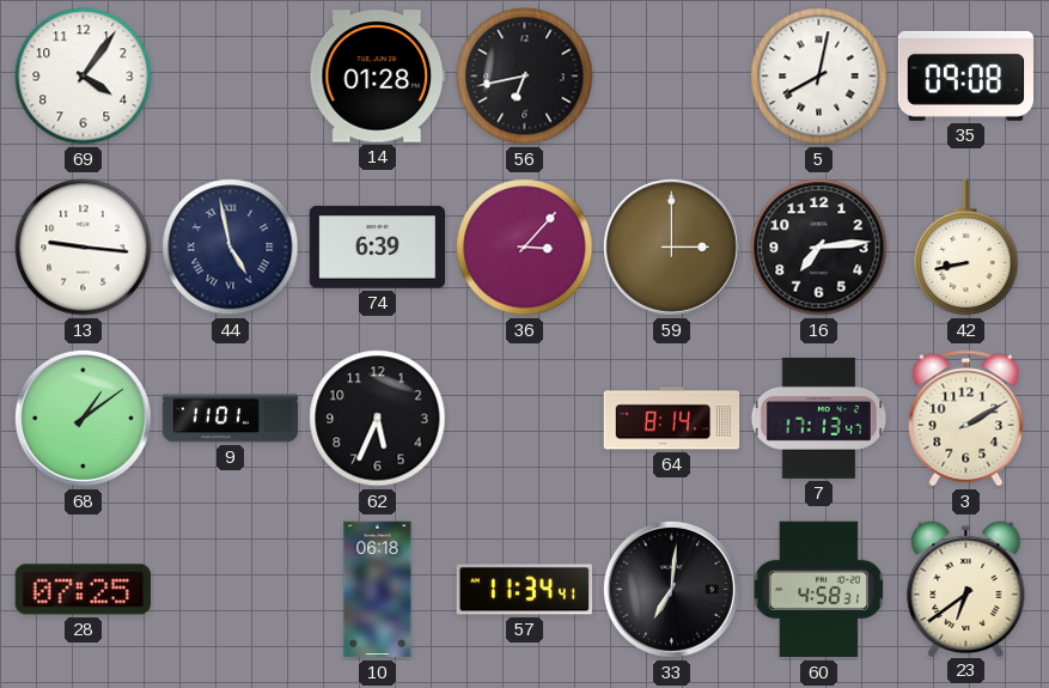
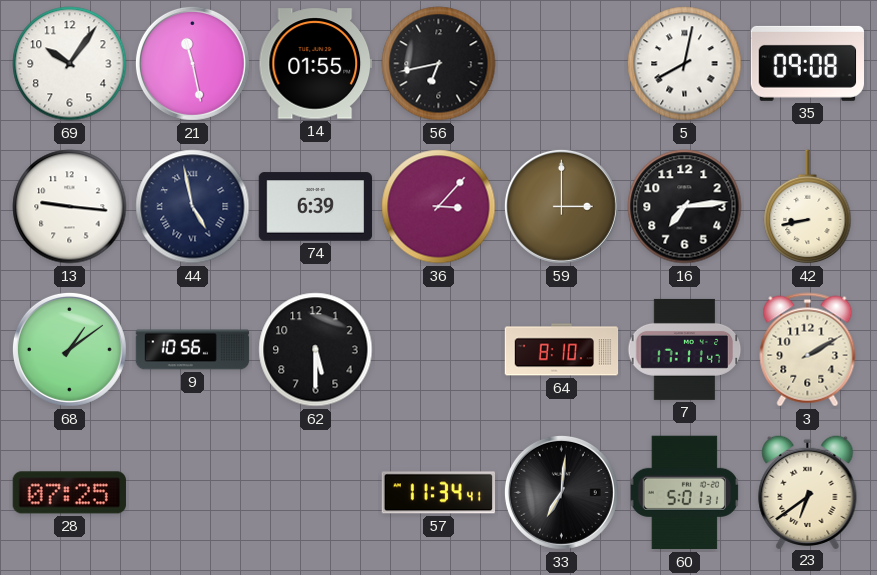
69: 4:06 -> 10:06
21: none -> 11:28
14: 01:28 -> 01:55
9: 11:01 -> 10:56
62: 5:34 -> 5:30
64: 8:14 -> 8:10
7: 17:13 -> 17:11
10: 06:18 -> none
60: 4:58 -> 5:01
